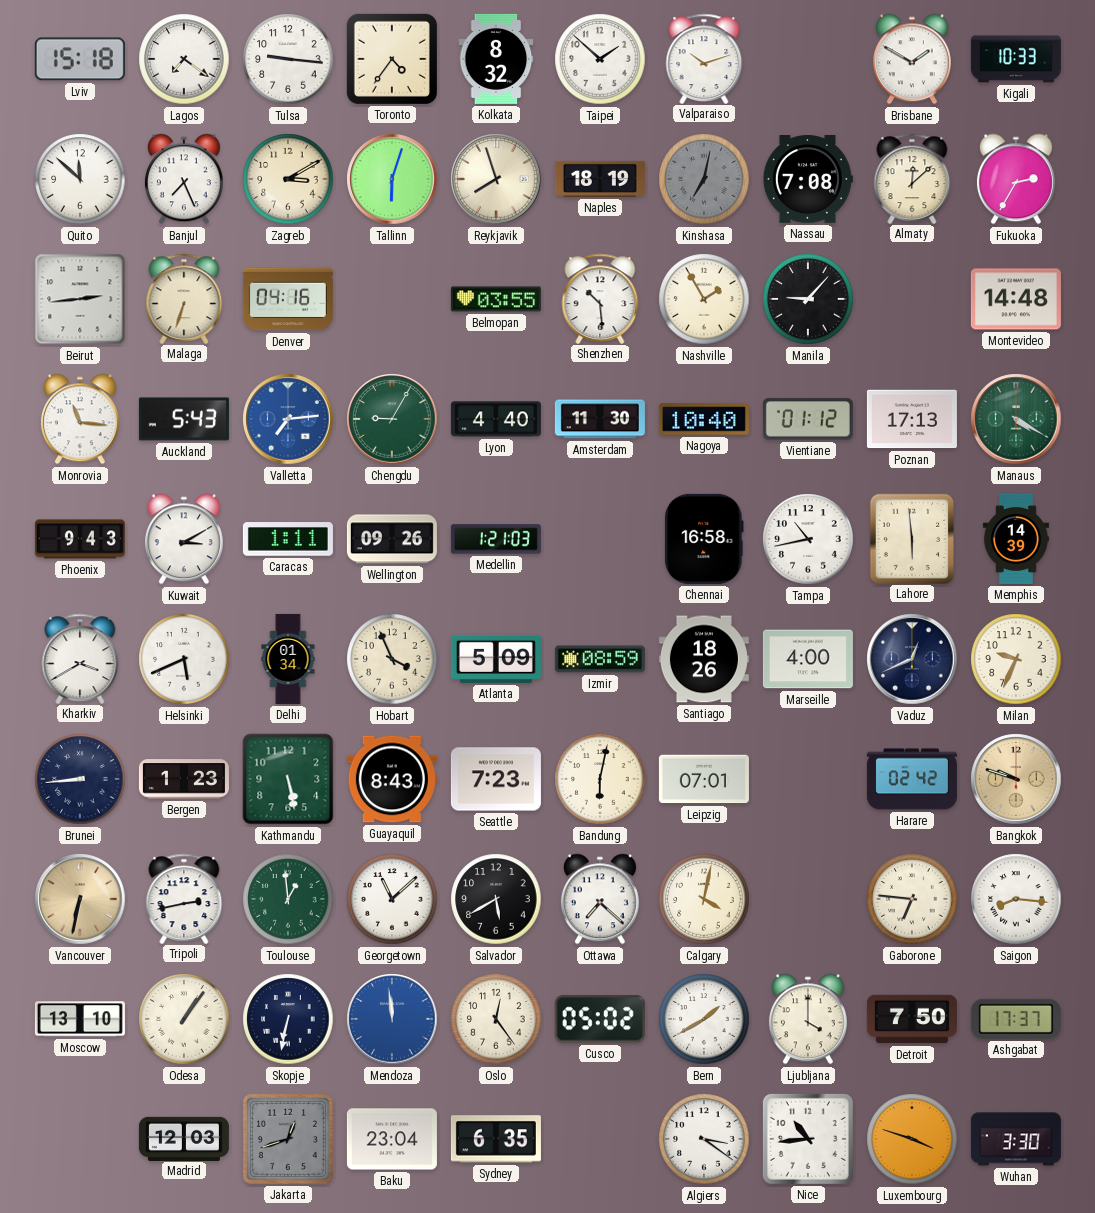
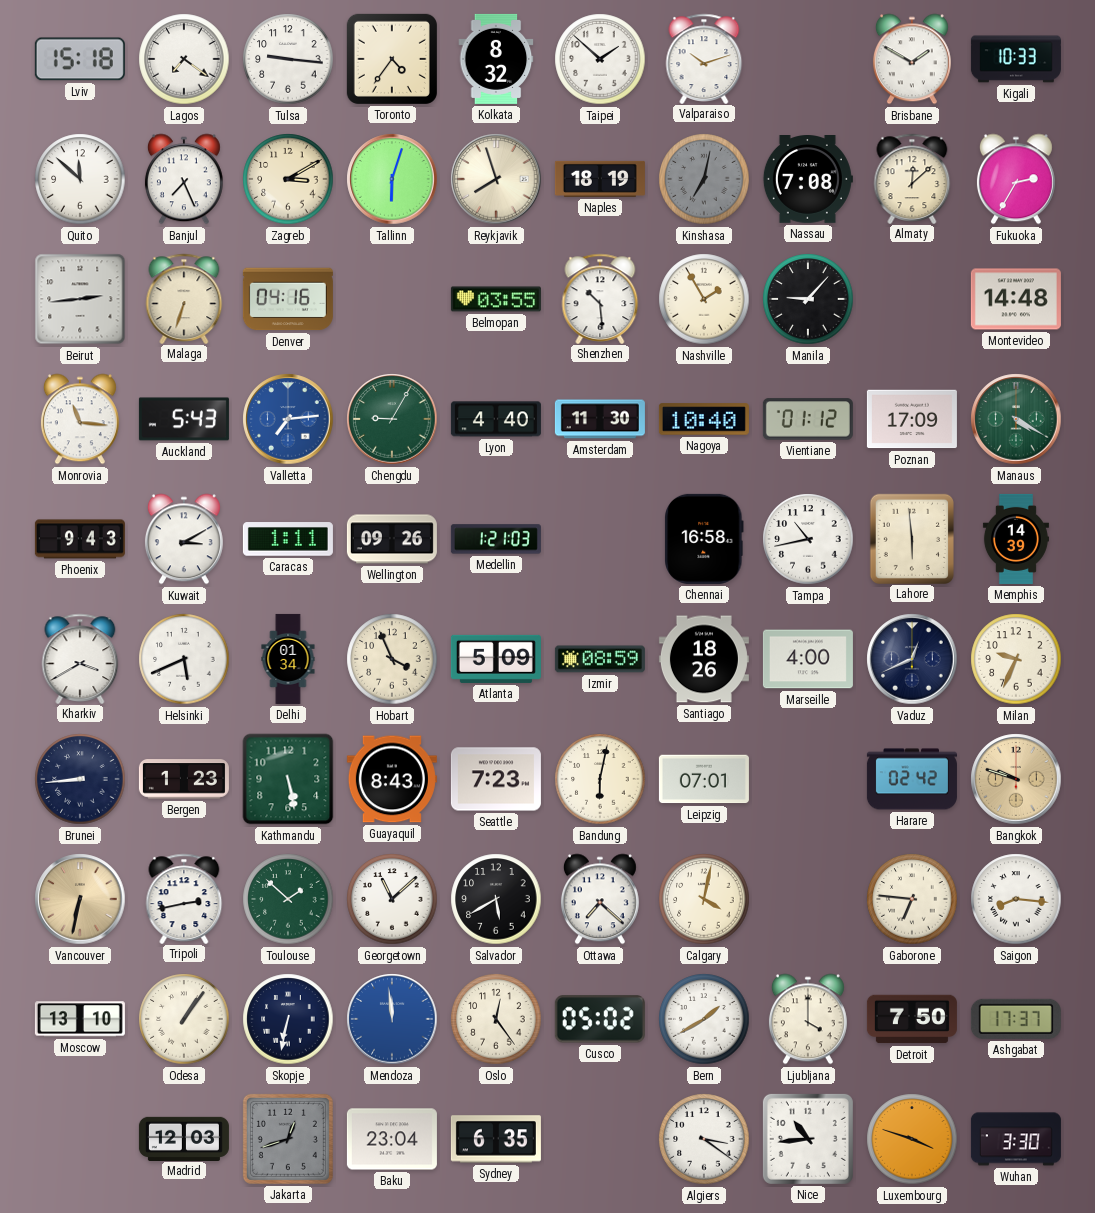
Poznan: 17:13 -> 17:09
Toulouse: 12:59 -> 1:52
